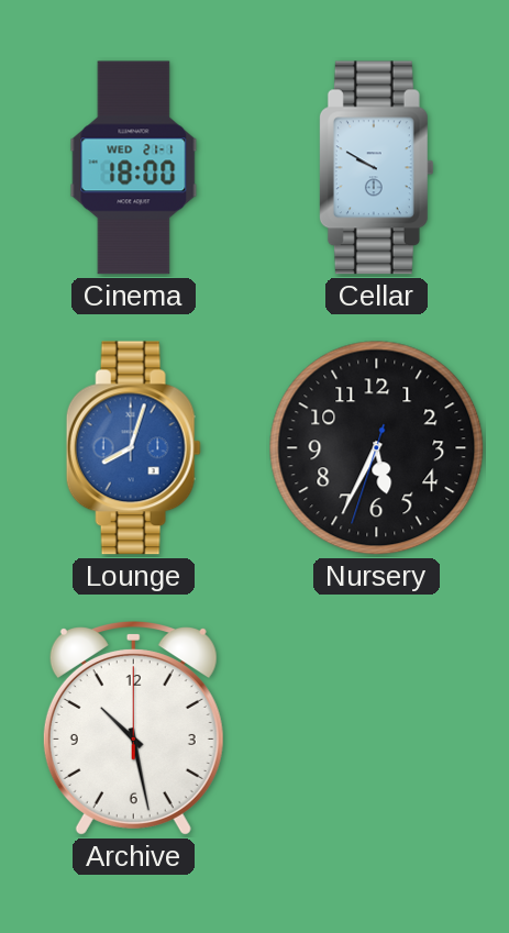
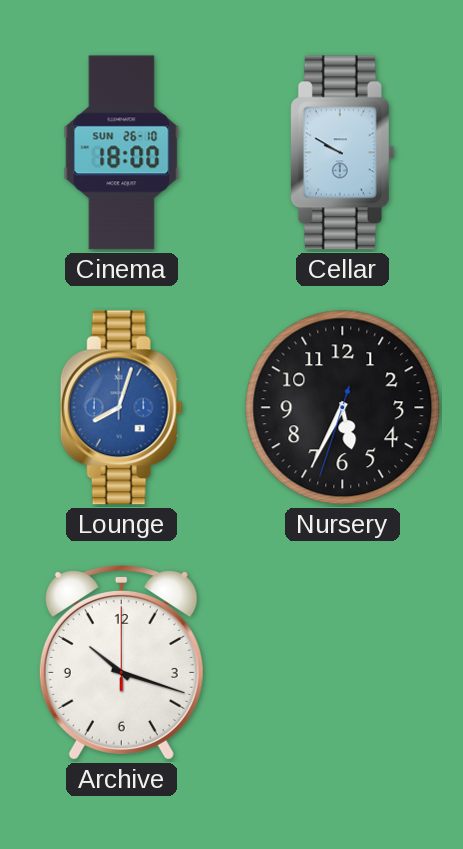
Cinema date: WED 21-1 -> SUN 26-10
Archive: 10:28 -> 10:18
